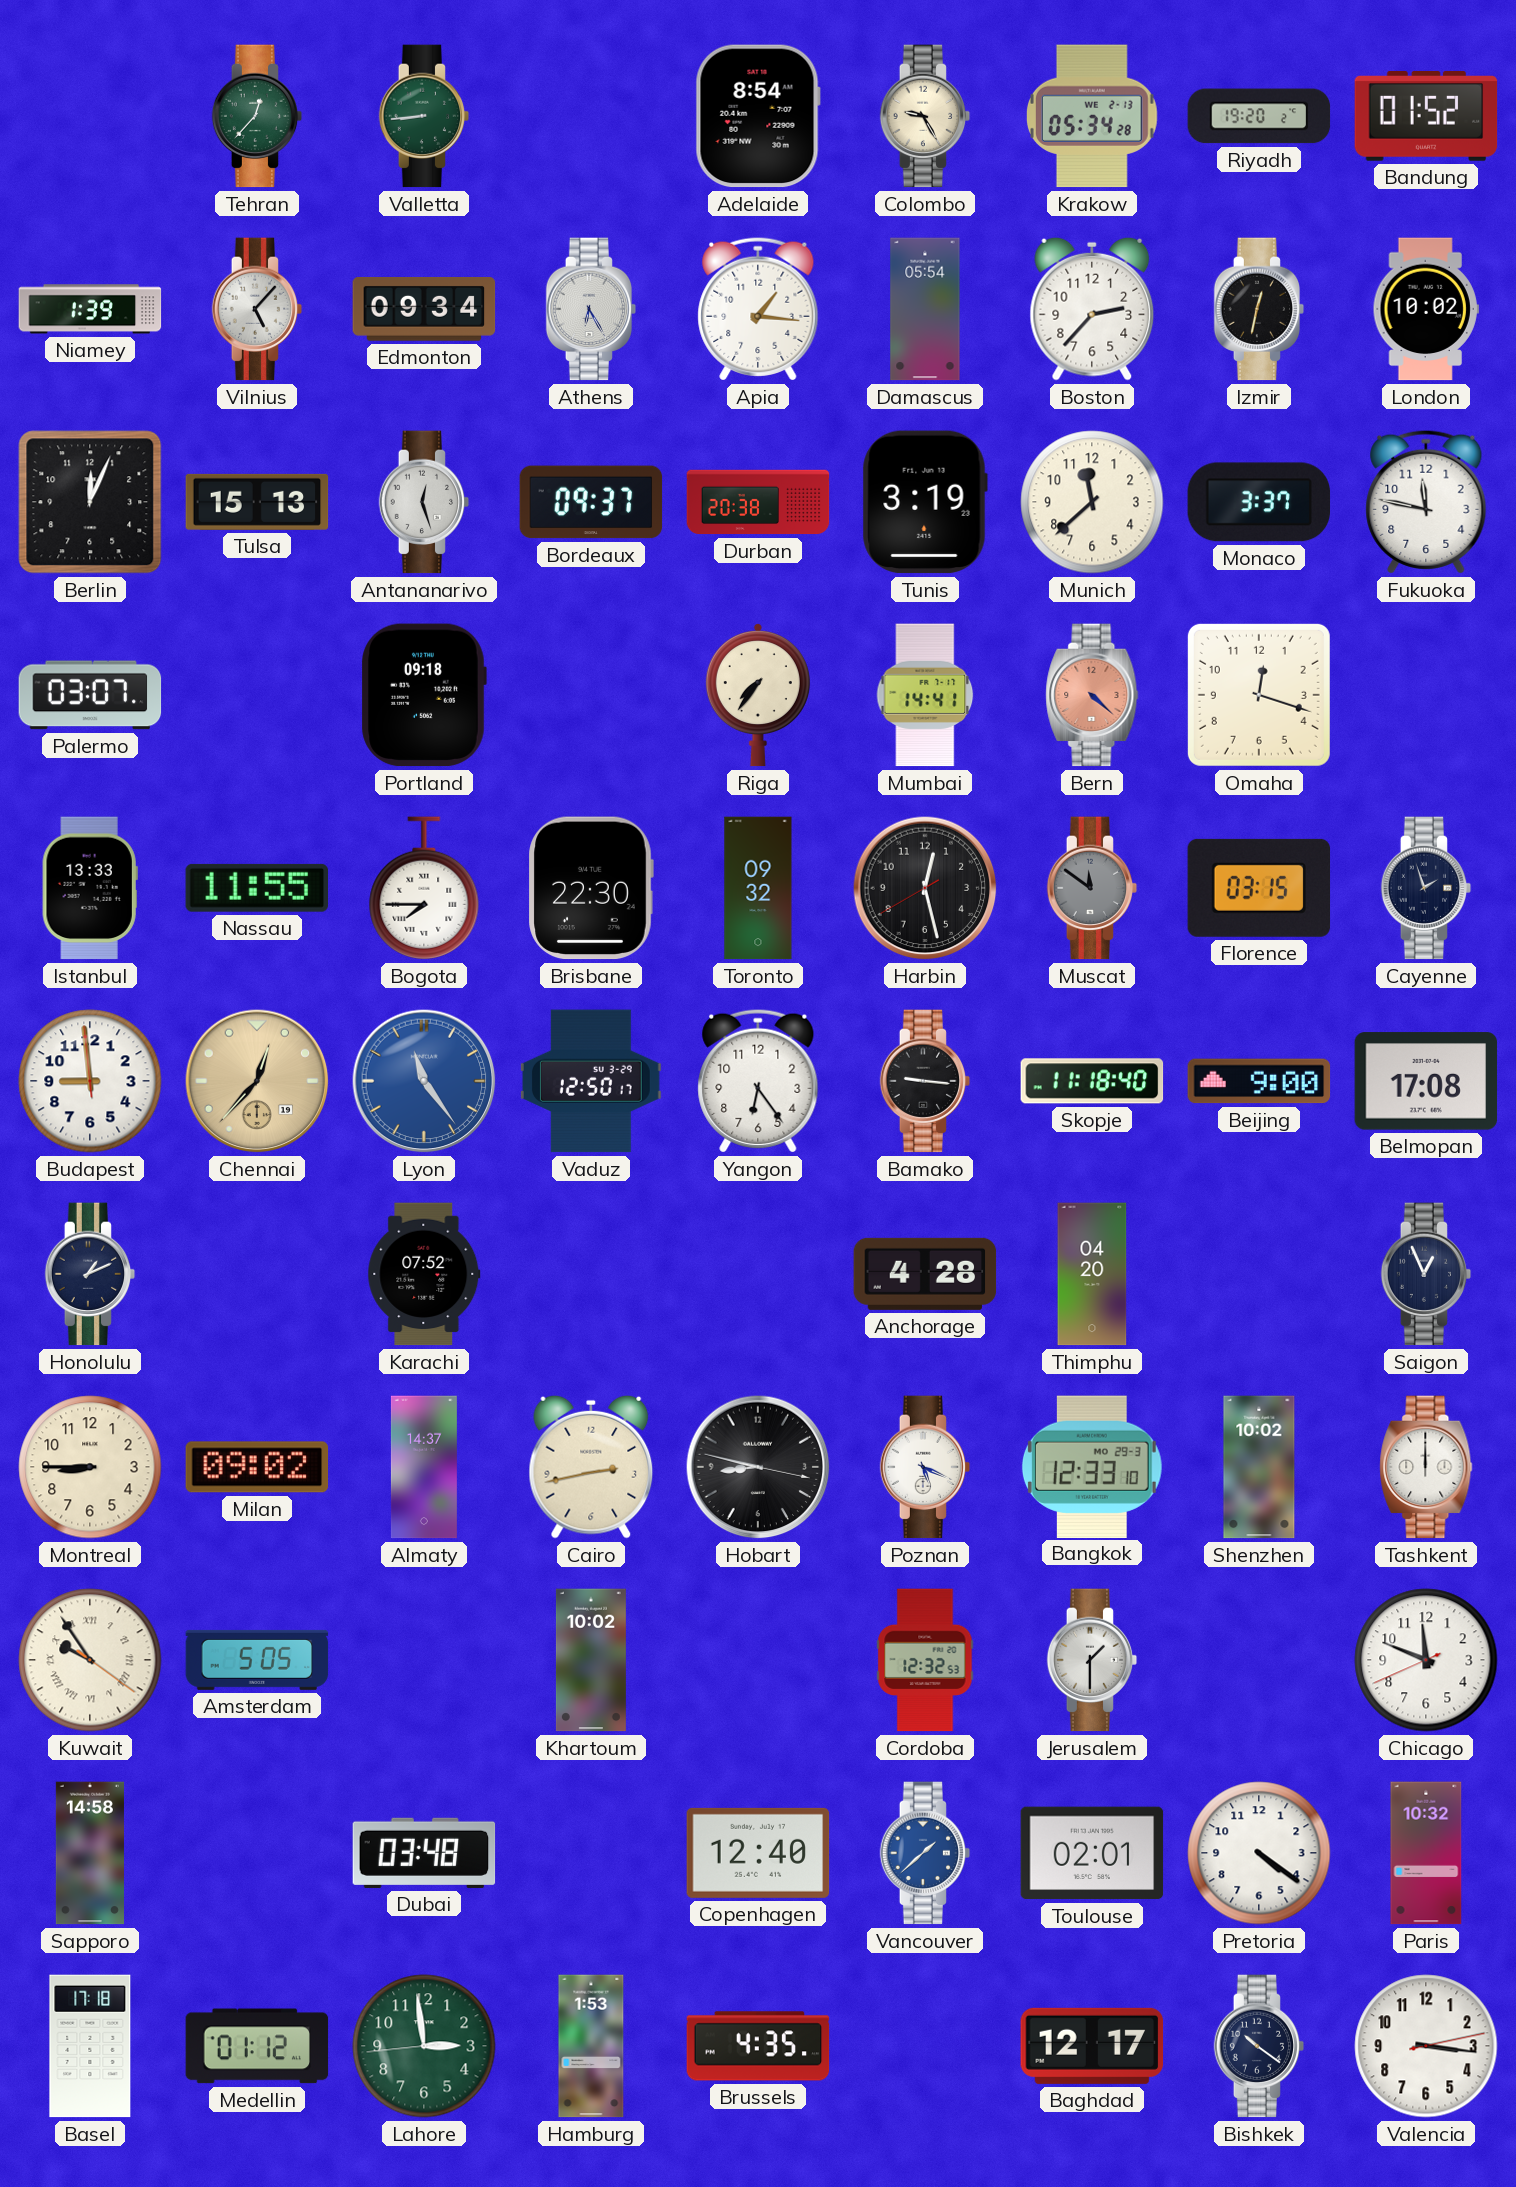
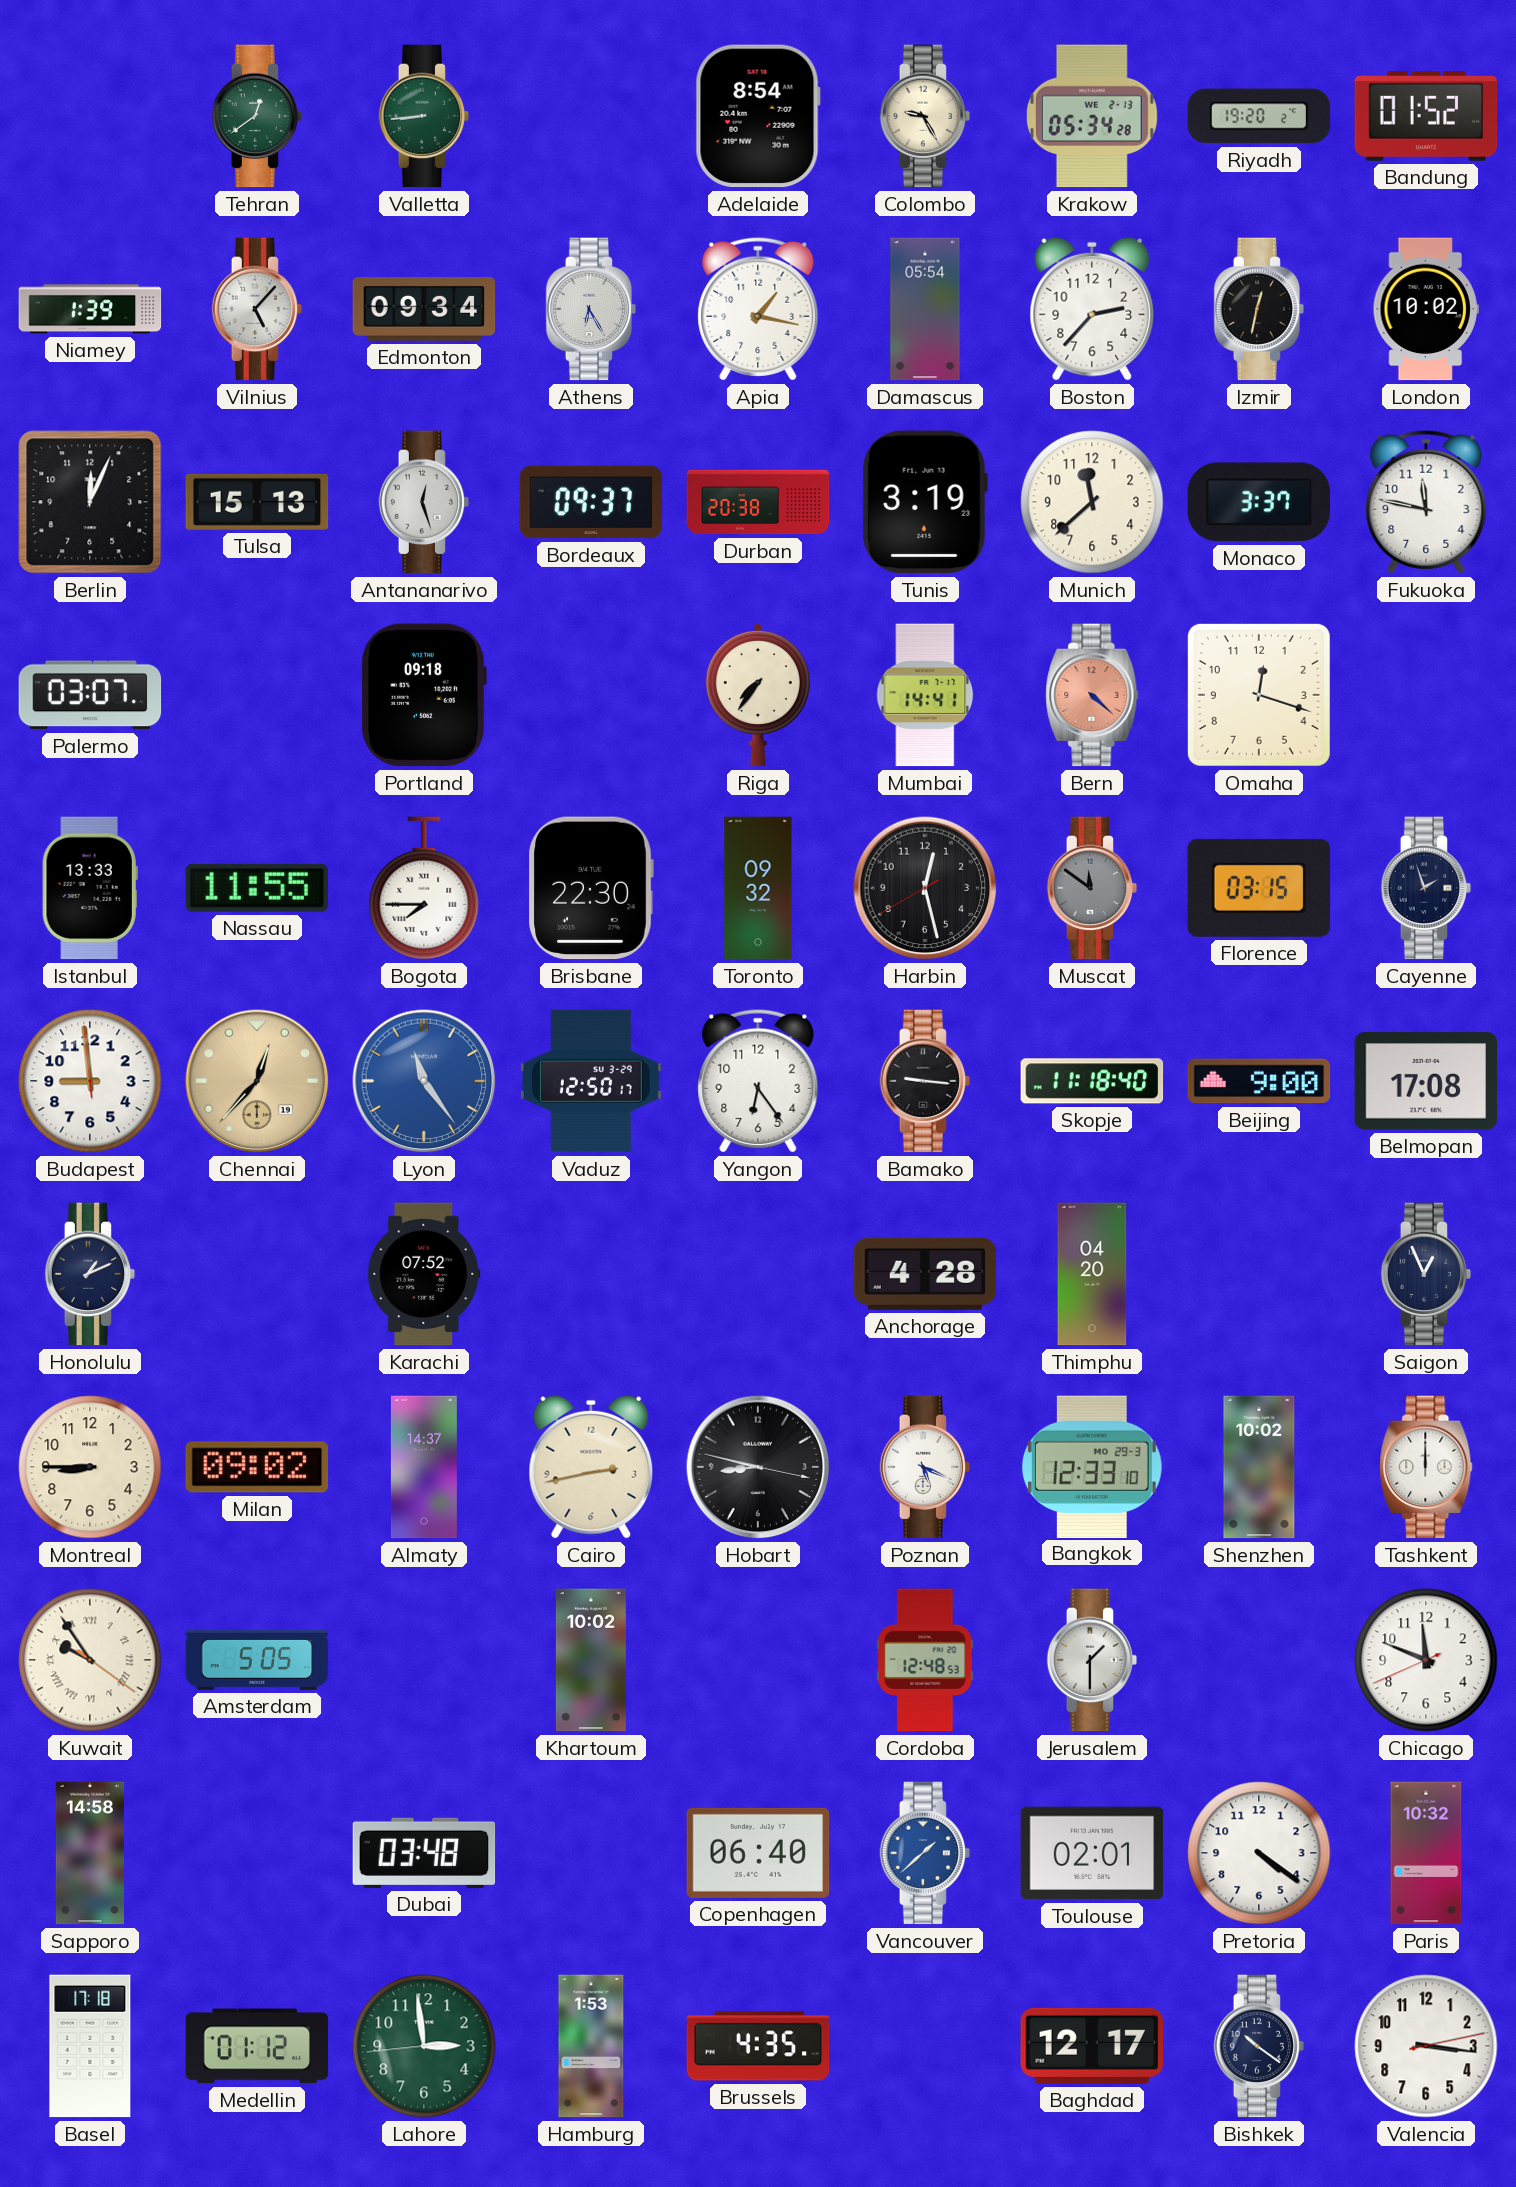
Tehran: 12:37 -> 12:39
Apia: 1:16 -> 1:17
Cordoba: 12:32 -> 12:48
Copenhagen: 12:40 -> 06:40
